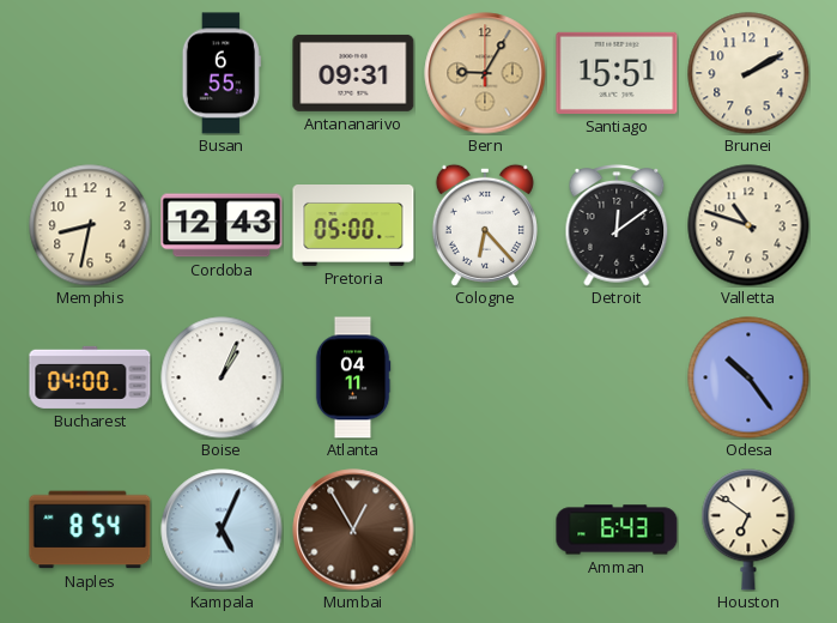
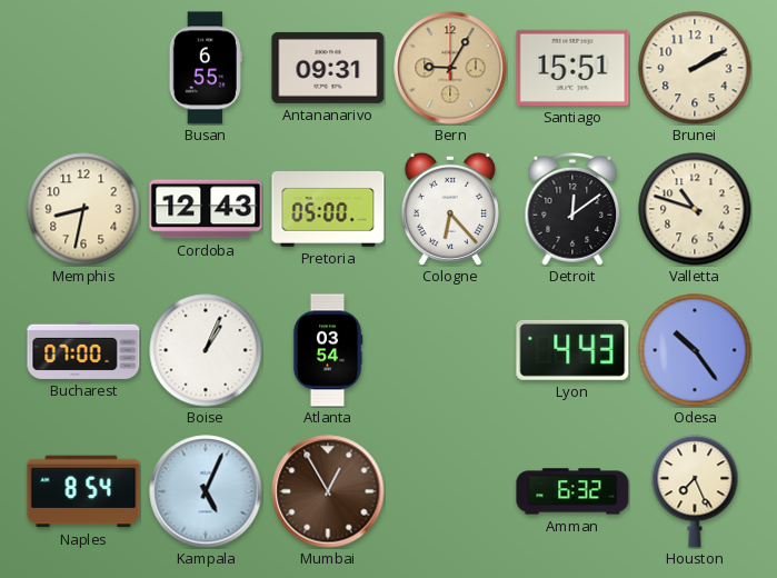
Bucharest: 04:00 -> 07:00
Atlanta: 04:11 -> 03:54
Lyon: none -> 4:43
Amman: 6:43 -> 6:32
Houston: 6:51 -> 7:26
